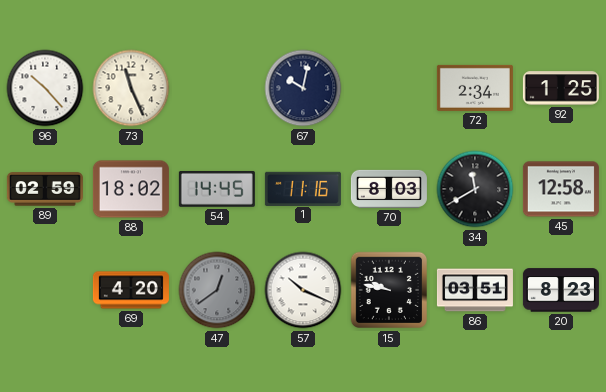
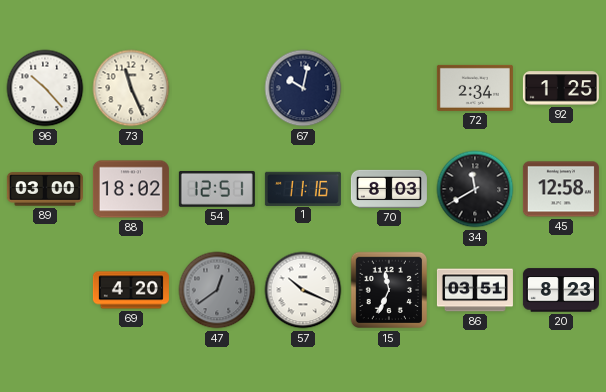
89: 02:59 -> 03:00
54: 14:45 -> 12:51
15: 9:47 -> 11:34
